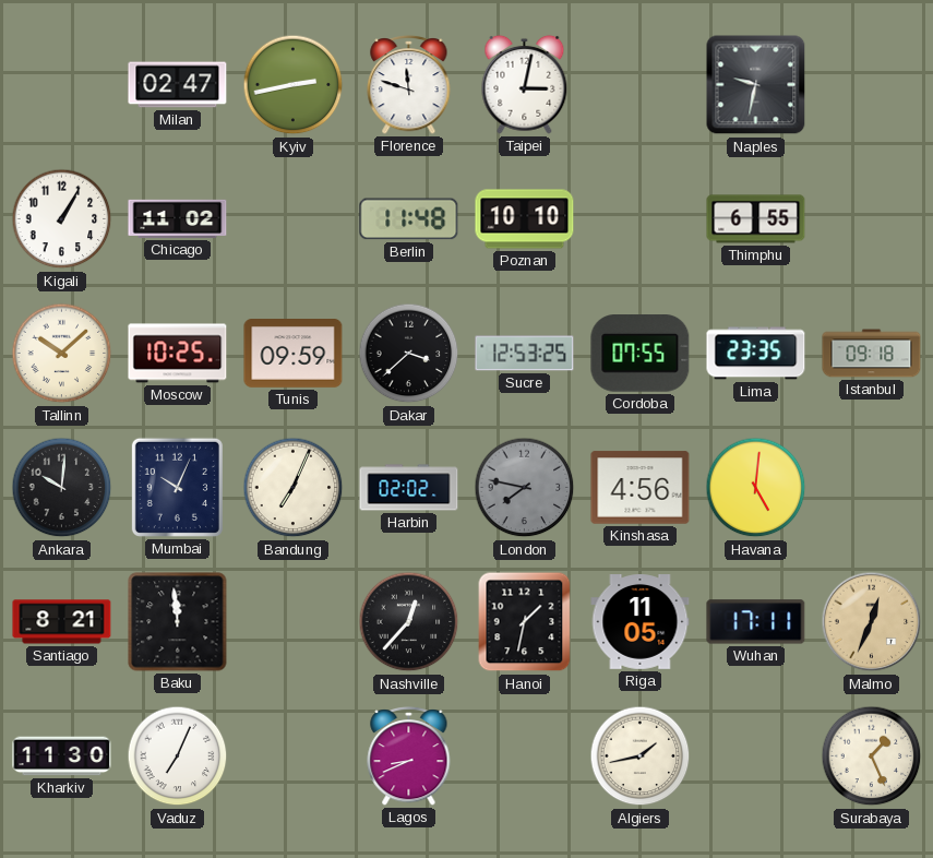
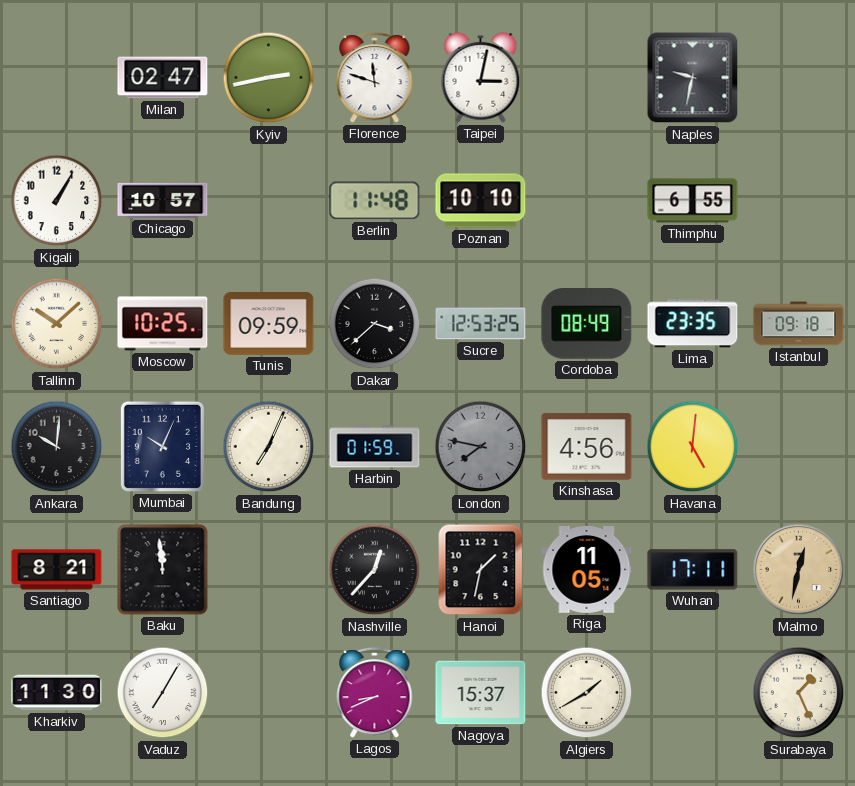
Chicago: 11:02 -> 10:57
Cordoba: 07:55 -> 08:49
Harbin: 02:02 -> 01:59
Malmo: 12:34 -> 12:32
Vaduz: 7:04 -> 7:05
Nagoya: none -> 15:37
Algiers: 1:43 -> 1:40
